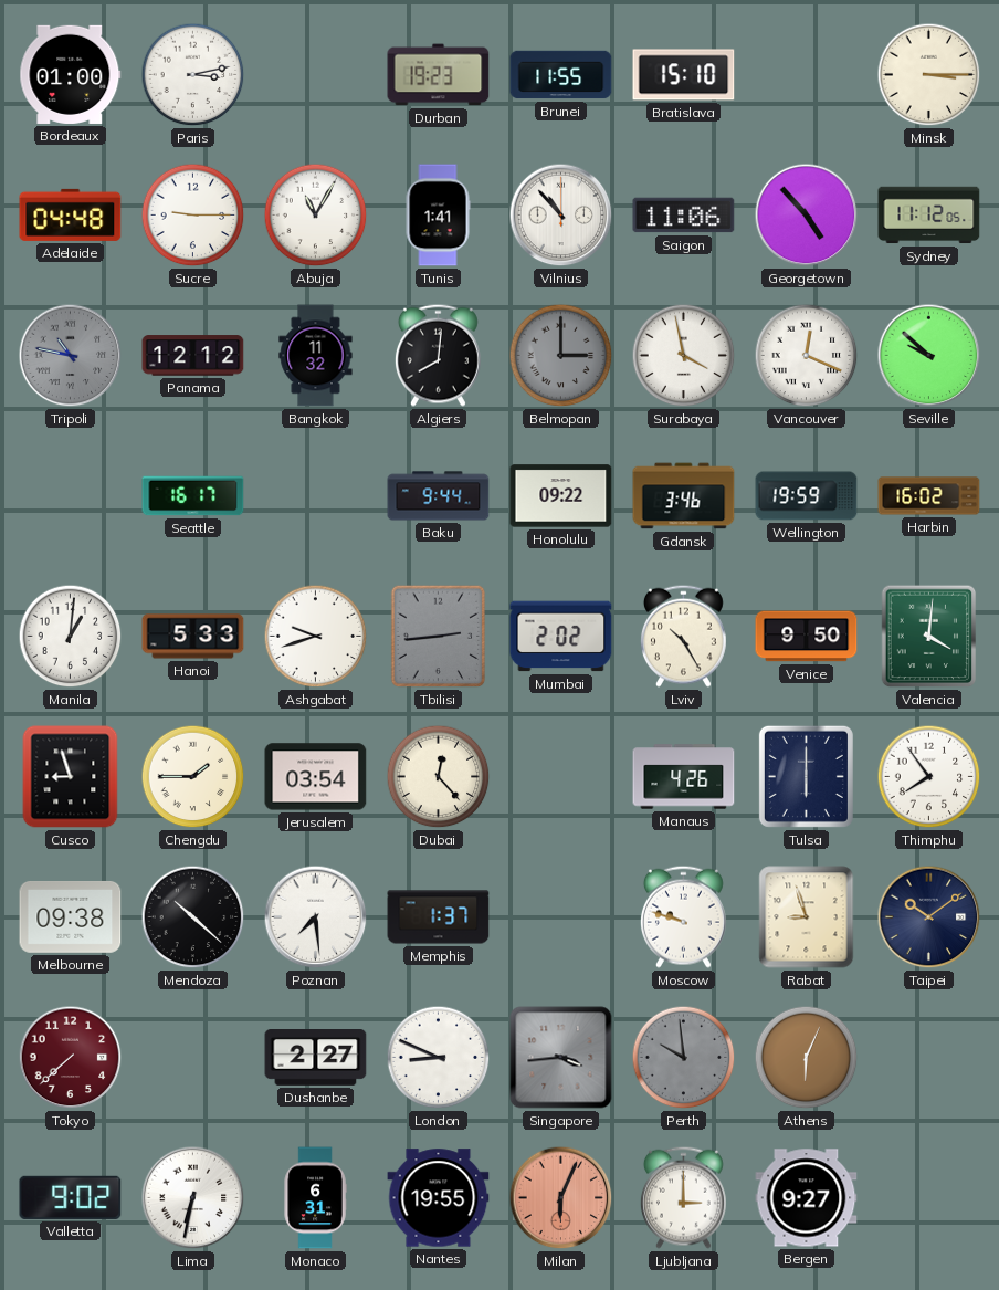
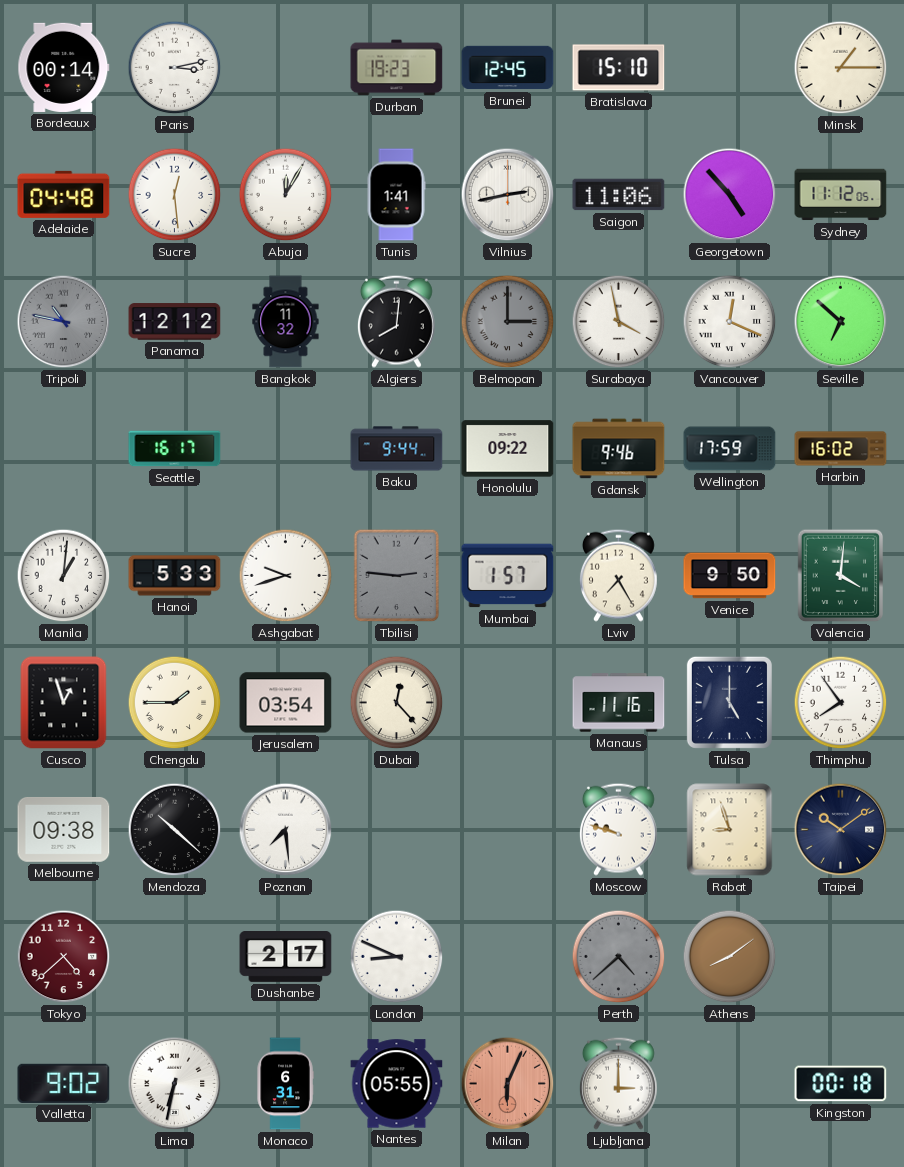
Bordeaux: 01:00 -> 00:14
Brunei: 11:55 -> 12:45
Minsk: 3:15 -> 1:15
Sucre: 9:15 -> 12:29
Abuja: 11:05 -> 12:05
Vilnius: 10:53 -> 2:43
Seville: 9:52 -> 6:52
Gdansk: 3:46 -> 9:46
Wellington: 19:59 -> 17:59
Tbilisi: 2:44 -> 2:46
Mumbai: 2:02 -> 1:57
Lviv: 10:25 -> 7:25
Cusco: 8:57 -> 12:57
Manaus: 4:26 -> 11:16
Tulsa: 6:00 -> 5:00
Memphis: 1:37 -> none
Tokyo: 7:38 -> 4:38
Dushanbe: 2:27 -> 2:17
Singapore: 3:44 -> none
Perth: 9:59 -> 4:38
Athens: 6:04 -> 8:09
Nantes: 19:55 -> 05:55
Bergen: 9:27 -> none
Kingston: none -> 00:18
